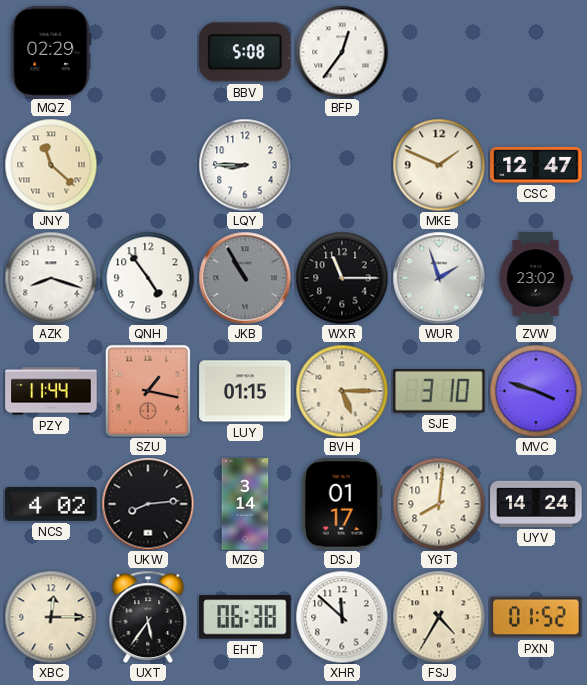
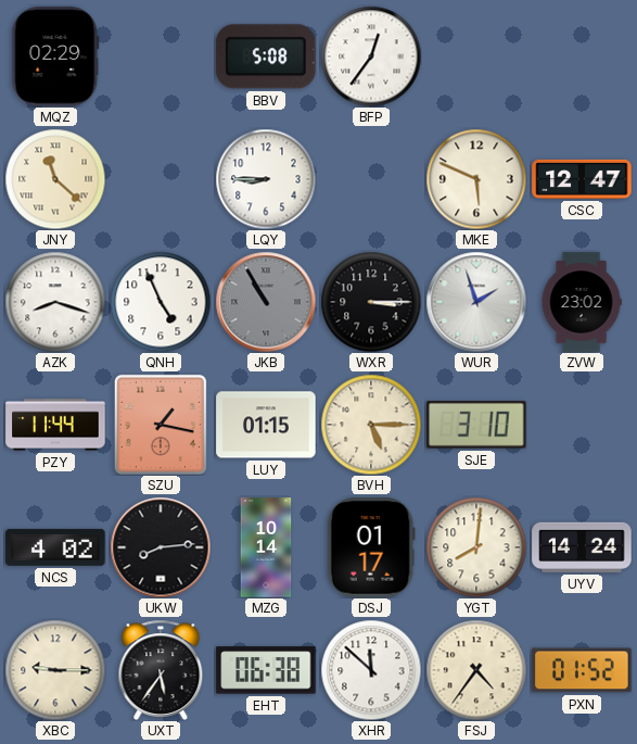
MKE: 1:49 -> 5:49
QNH: 4:54 -> 4:56
WXR: 11:15 -> 3:15
MVC: 3:48 -> none
MZG: 3:14 -> 10:14
XBC: 12:15 -> 9:15
FSJ: 4:35 -> 4:36
